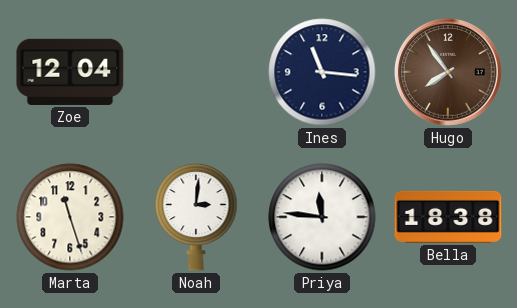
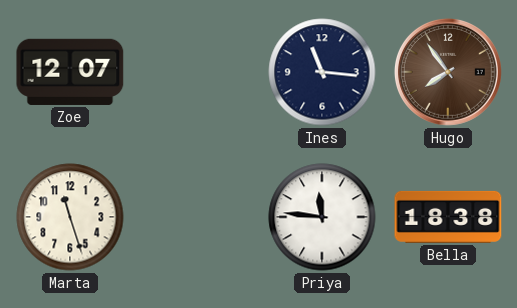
Zoe: 12:04 -> 12:07
Noah: 3:01 -> none
